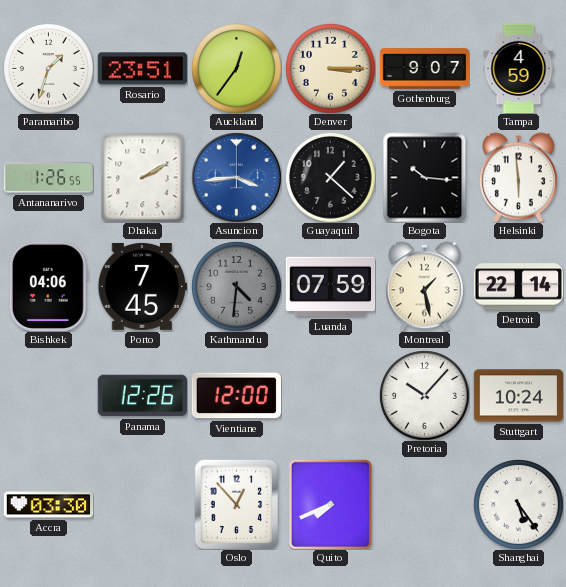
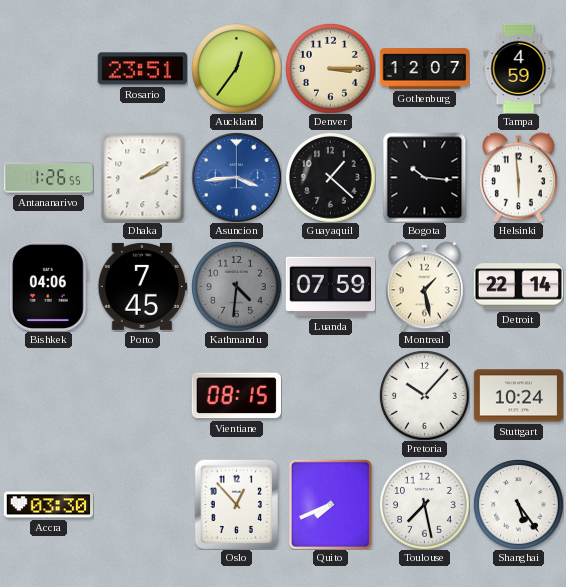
Paramaribo: 1:33 -> none
Gothenburg: 9:07 -> 12:07
Panama: 12:26 -> none
Vientiane: 12:00 -> 08:15
Toulouse: none -> 7:28
